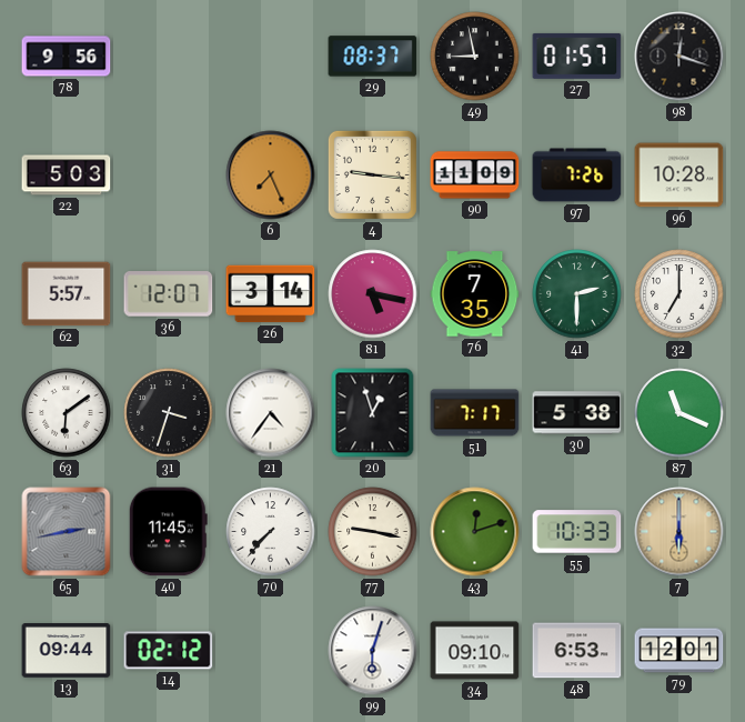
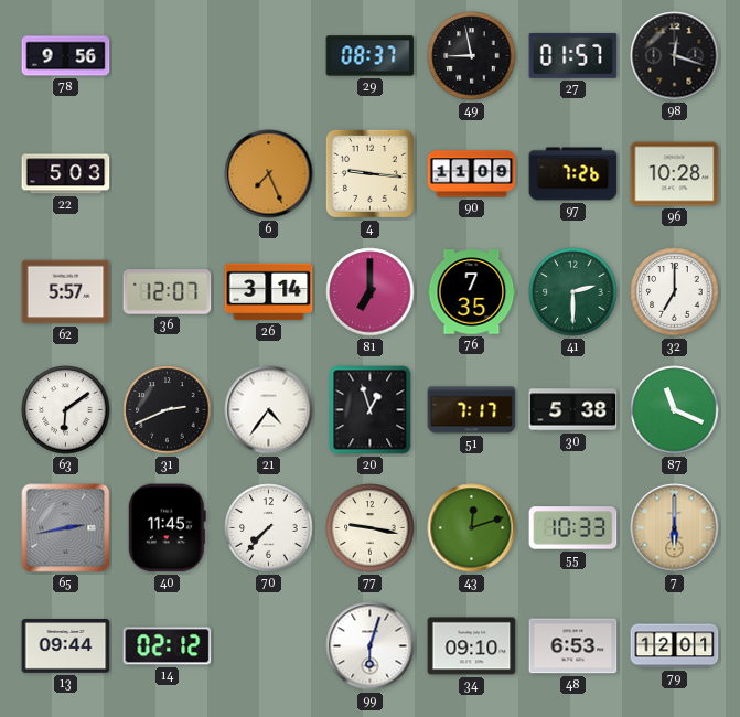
81: 5:17 -> 7:00
31: 3:33 -> 2:41
